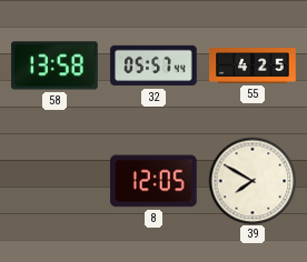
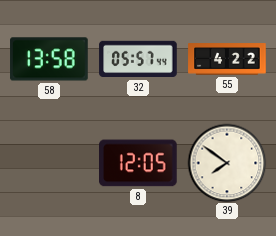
55: 4:25 -> 4:22
39: 7:50 -> 7:51
